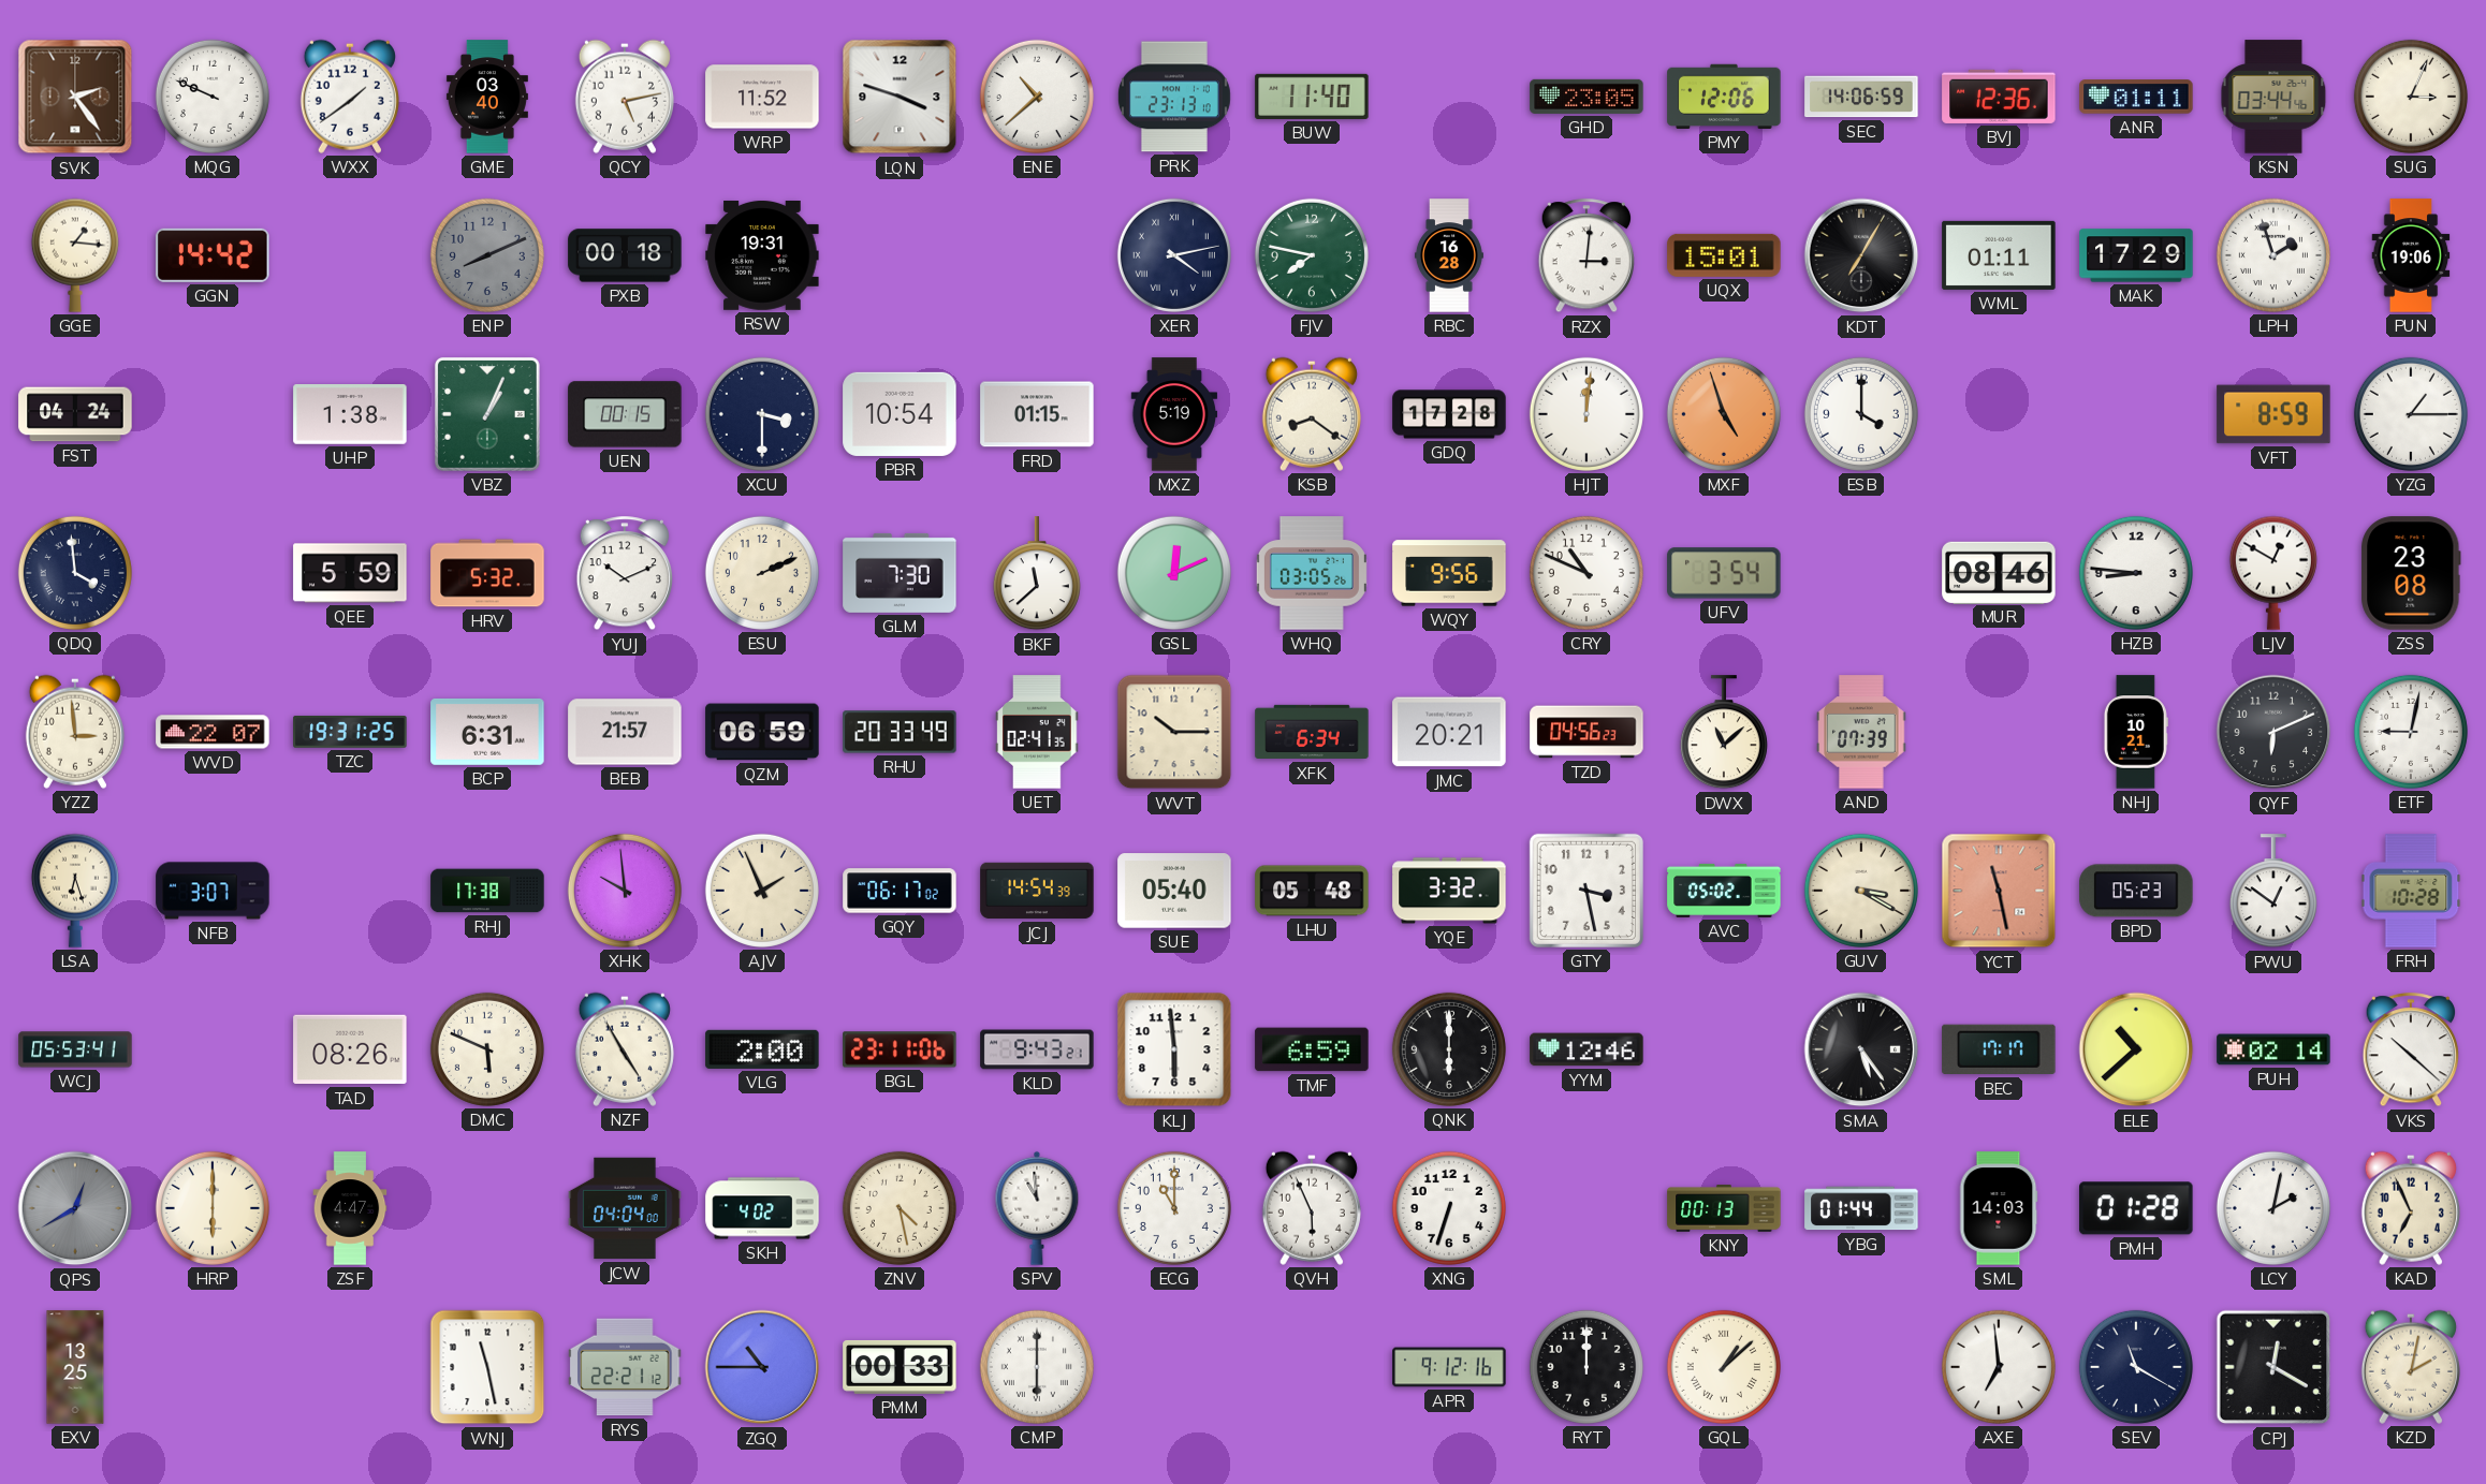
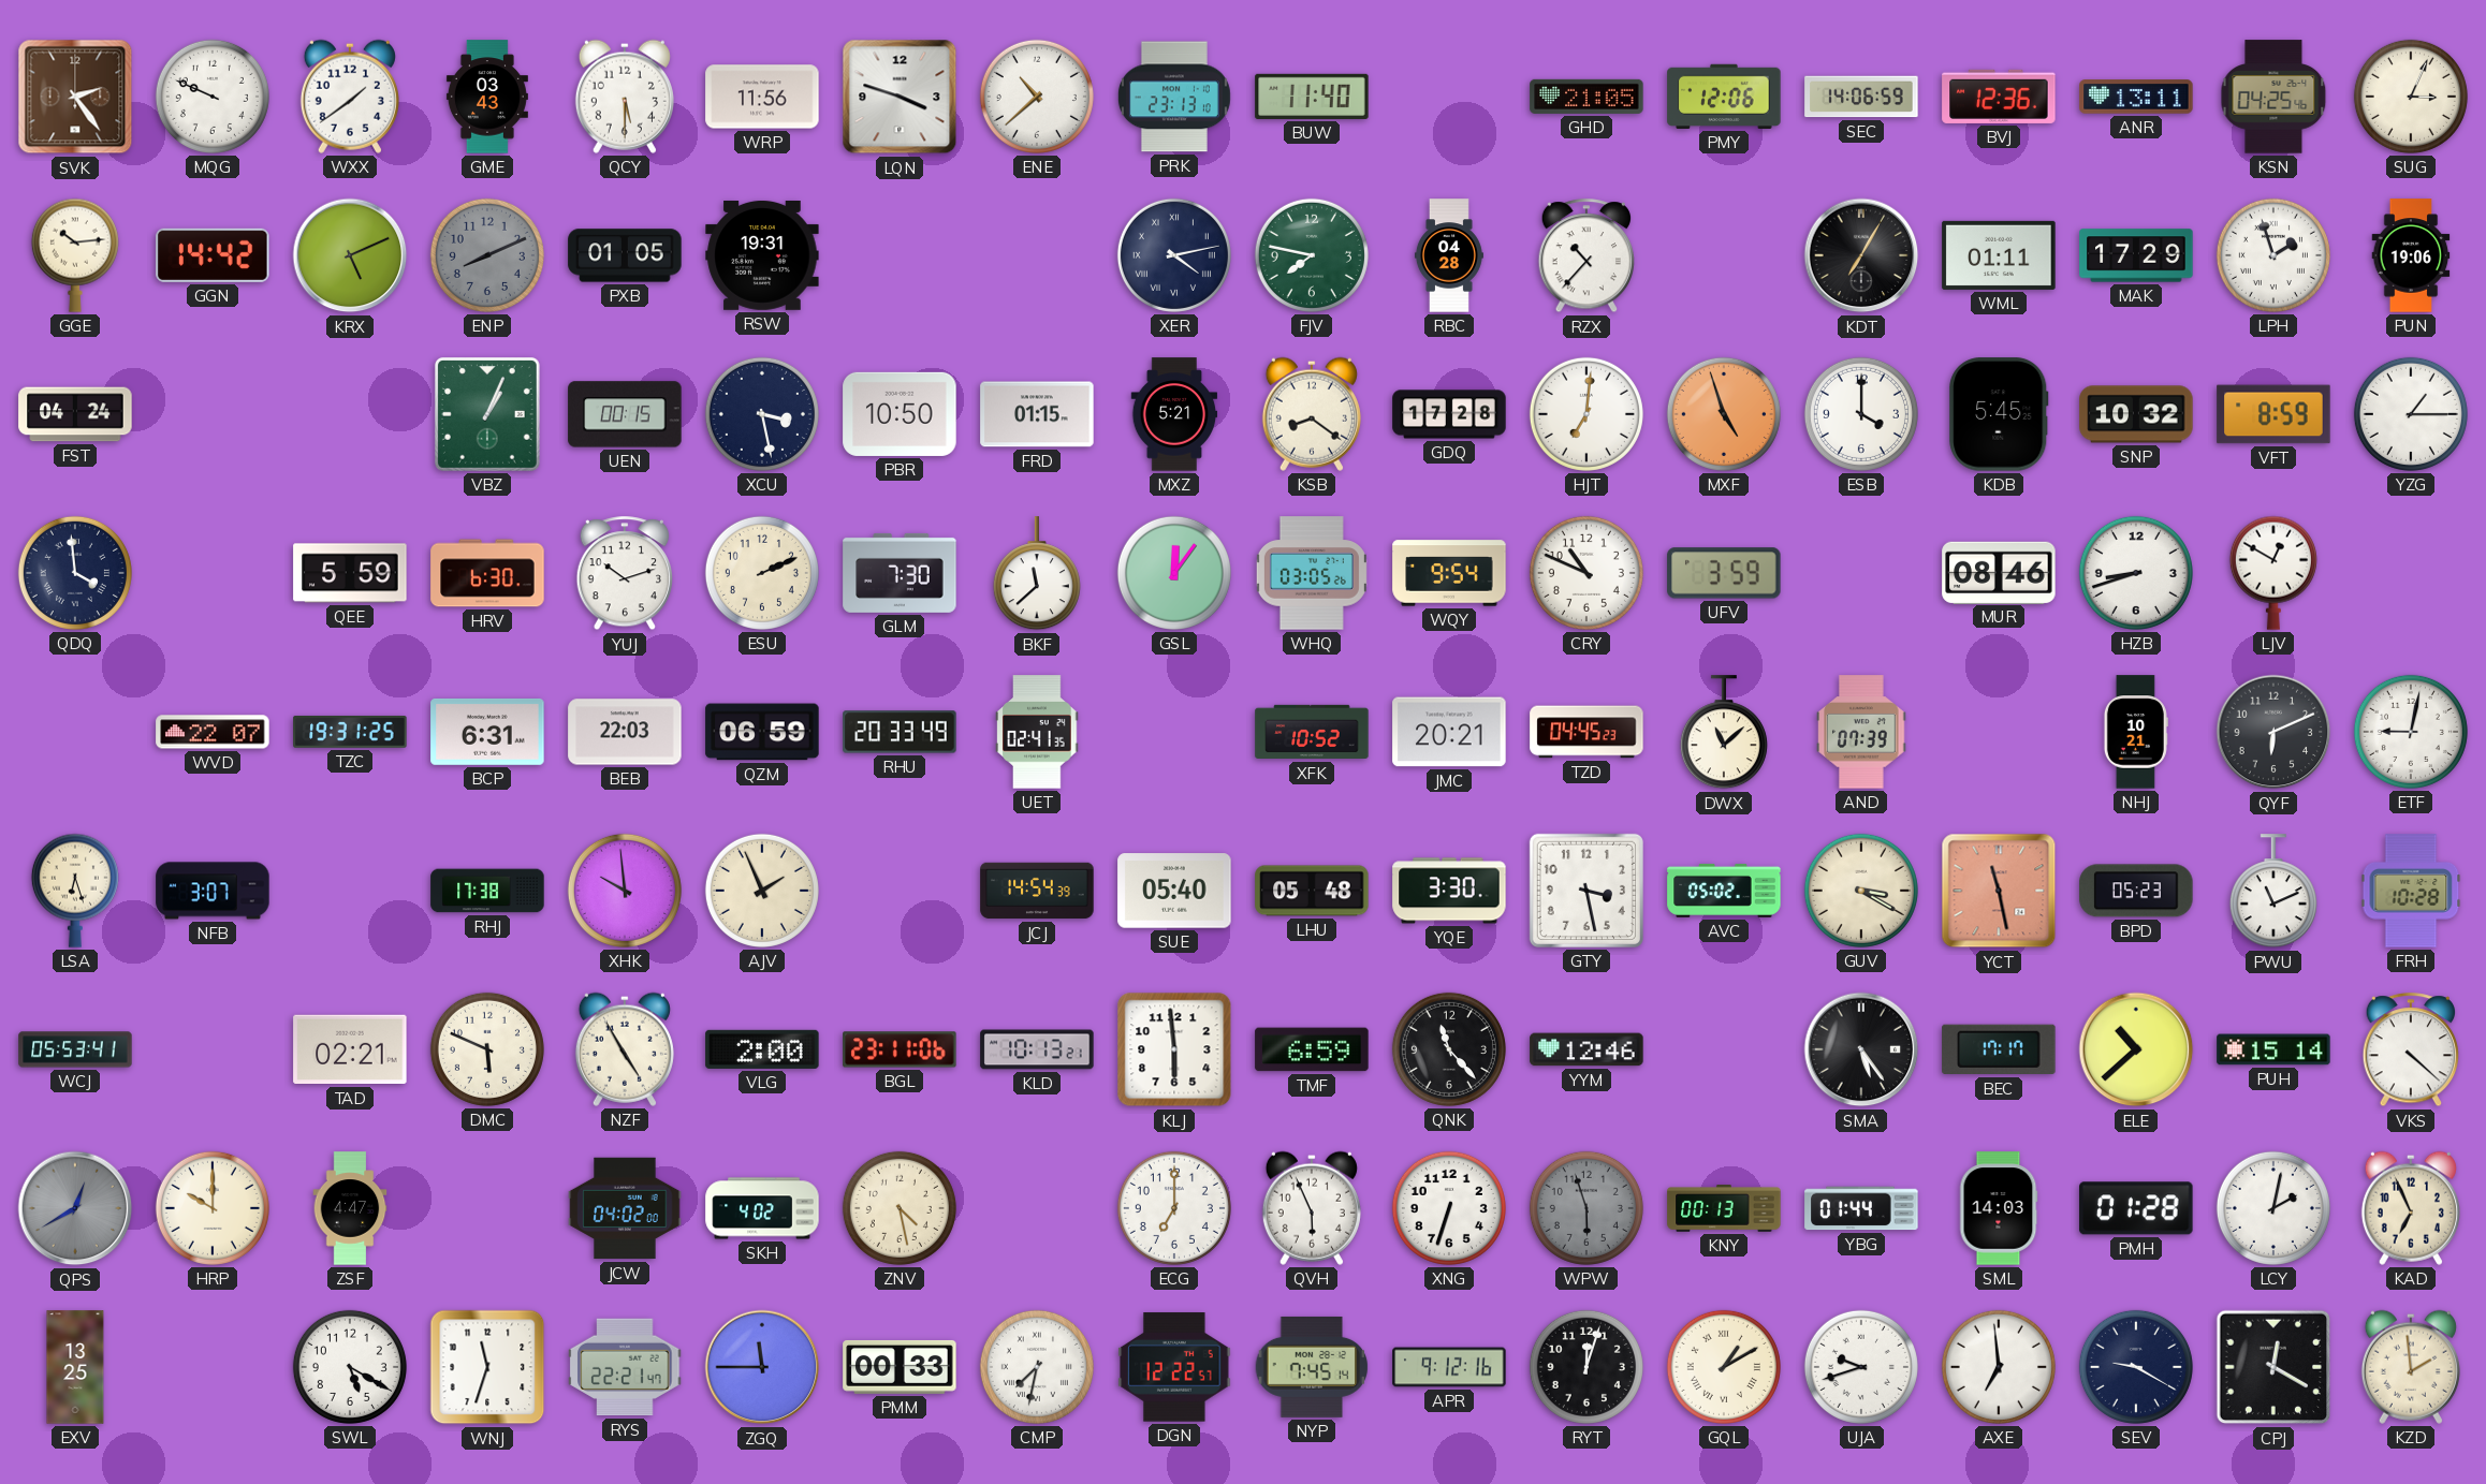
GME: 03:40 -> 03:43
QCY: 5:13 -> 5:30
WRP: 11:52 -> 11:56
GHD: 23:05 -> 21:05
ANR: 01:11 -> 13:11
KSN: 03:44 -> 04:25
GGE: 1:16 -> 10:14
KRX: none -> 5:11
PXB: 00:18 -> 01:05
RBC: 16:28 -> 04:28
RZX: 3:01 -> 10:37
UQX: 15:01 -> none
UHP: 1:38 -> none
XCU: 3:30 -> 3:28
PBR: 10:54 -> 10:50
MXZ: 5:19 -> 5:21
HJT: 12:01 -> 7:01
KDB: none -> 5:45
SNP: none -> 10:32
HRV: 5:32 -> 6:30
YUJ: 10:11 -> 10:12
GSL: 12:11 -> 12:06
WQY: 9:56 -> 9:54
UFV: 3:54 -> 3:59
HZB: 8:46 -> 8:42
ZSS: 23:08 -> none
YZZ: 2:59 -> none
BEB: 21:57 -> 22:03
WVT: 10:15 -> none
XFK: 6:34 -> 10:52
TZD: 04:56 -> 04:45
GQY: 06:17 -> none
YQE: 3:32 -> 3:30
PWU: 12:51 -> 11:11
TAD: 08:26 -> 02:21
KLD: 9:43 -> 10:13
QNK: 6:00 -> 11:23
PUH: 02:14 -> 15:14
VKS: 10:22 -> 4:22
HRP: 6:00 -> 10:00
JCW: 04:04 -> 04:02
SPV: 10:59 -> none
ECG: 11:00 -> 7:00
WPW: none -> 5:57
SWL: none -> 5:20
WNJ: 11:28 -> 11:33
RYS: 22:21:12 -> 22:21:47
ZGQ: 10:45 -> 11:45
CMP: 6:00 -> 7:32
DGN: none -> 12:22
NYP: none -> 7:45
RYT: 12:00 -> 12:03
GQL: 1:08 -> 1:10
UJA: none -> 9:42
SEV: 11:20 -> 9:20
KZD: 2:02 -> 1:59
